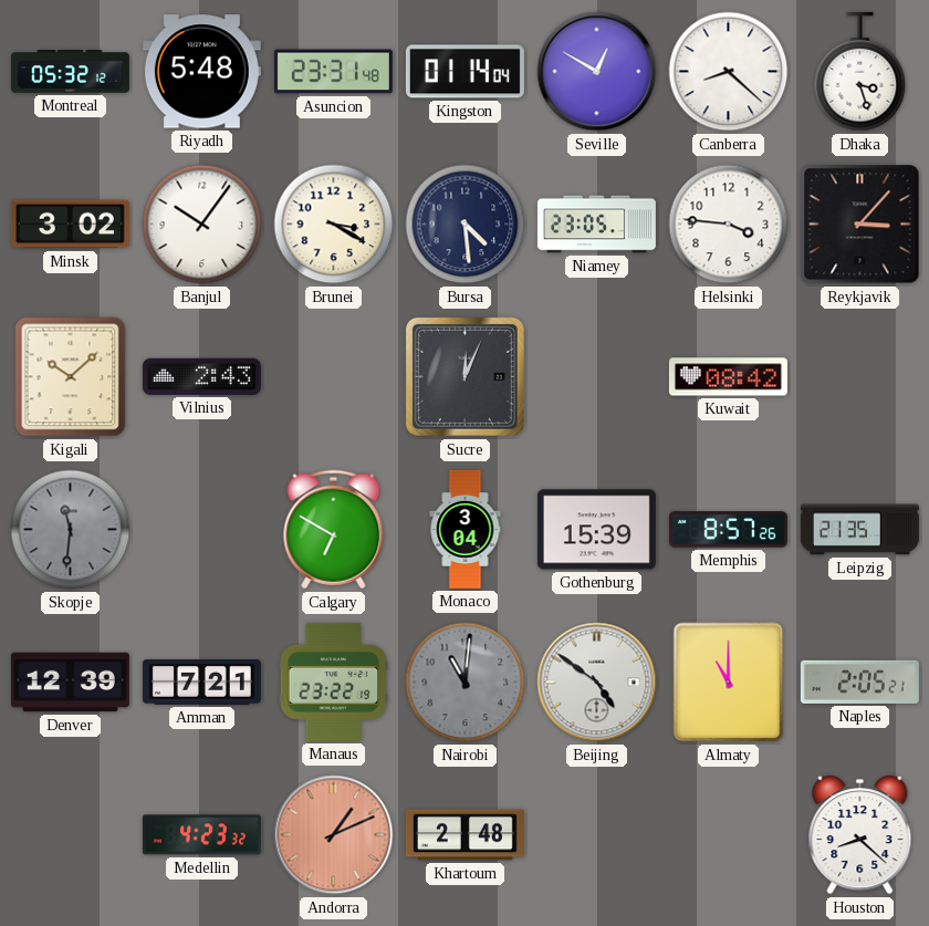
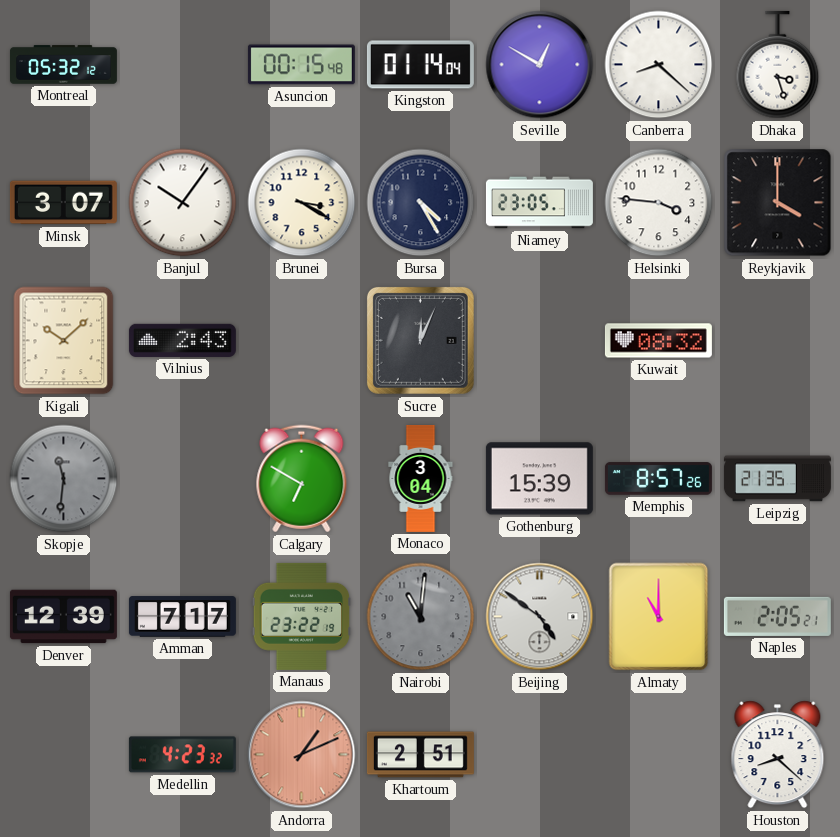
Riyadh: 5:48 -> none
Asuncion: 23:31 -> 00:15
Minsk: 3:02 -> 3:07
Bursa: 4:29 -> 4:25
Reykjavik: 3:07 -> 4:00
Kuwait: 08:42 -> 08:32
Amman: 7:21 -> 7:17
Khartoum: 2:48 -> 2:51
